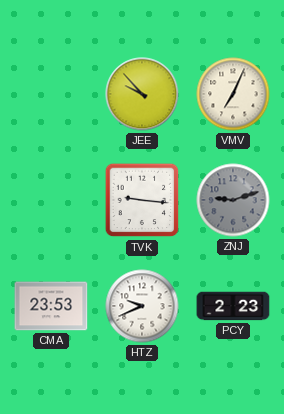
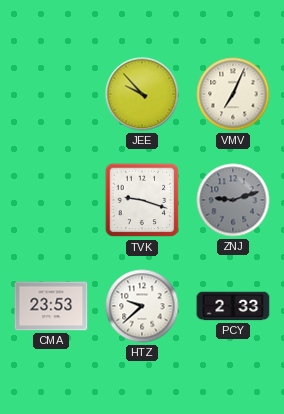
TVK: 9:16 -> 9:18
HTZ: 9:41 -> 9:38
PCY: 2:23 -> 2:33
